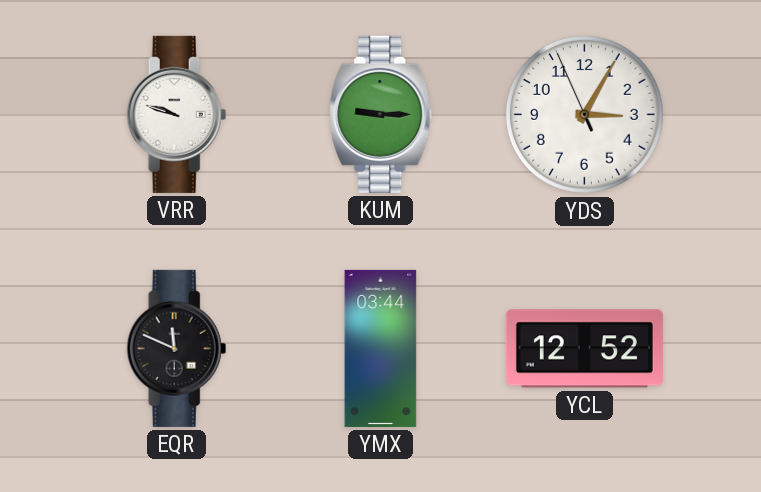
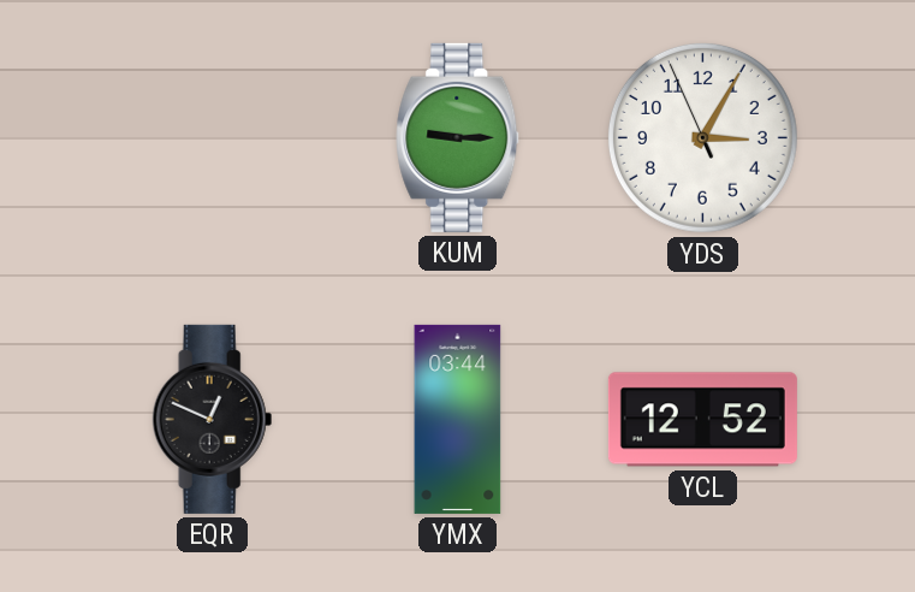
VRR: 9:48 -> none
EQR: 11:49 -> 12:49
